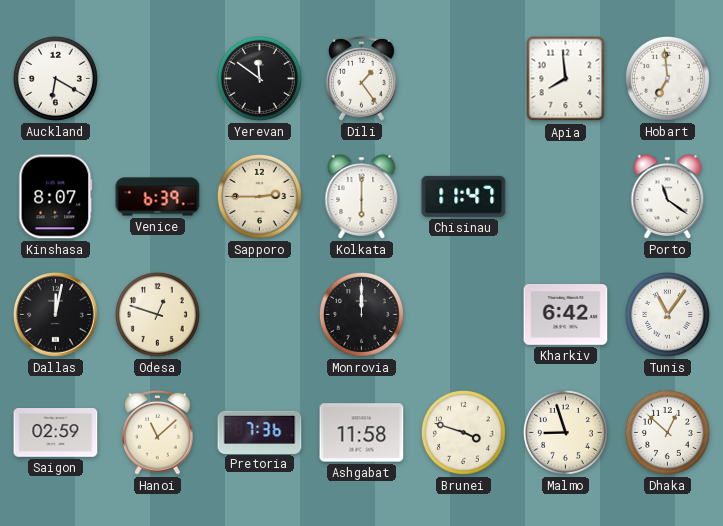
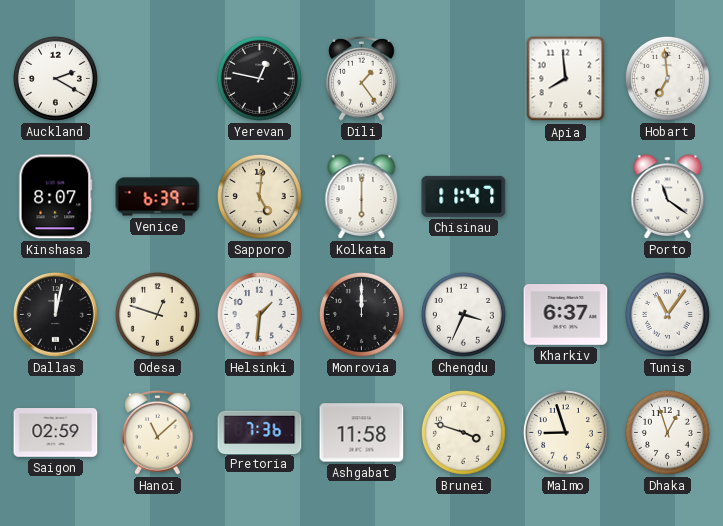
Auckland: 6:20 -> 2:20
Yerevan: 11:51 -> 12:47
Sapporo: 2:45 -> 5:01
Helsinki: none -> 1:31
Chengdu: none -> 3:34
Kharkiv: 6:42 -> 6:37
Dhaka: 12:52 -> 12:57
